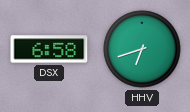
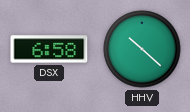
HHV: 6:42 -> 10:22
